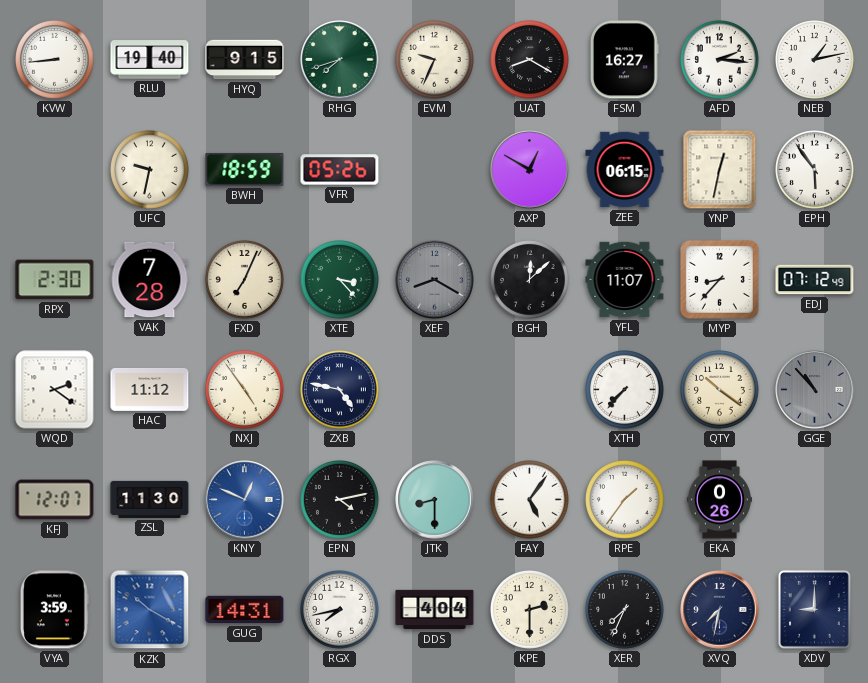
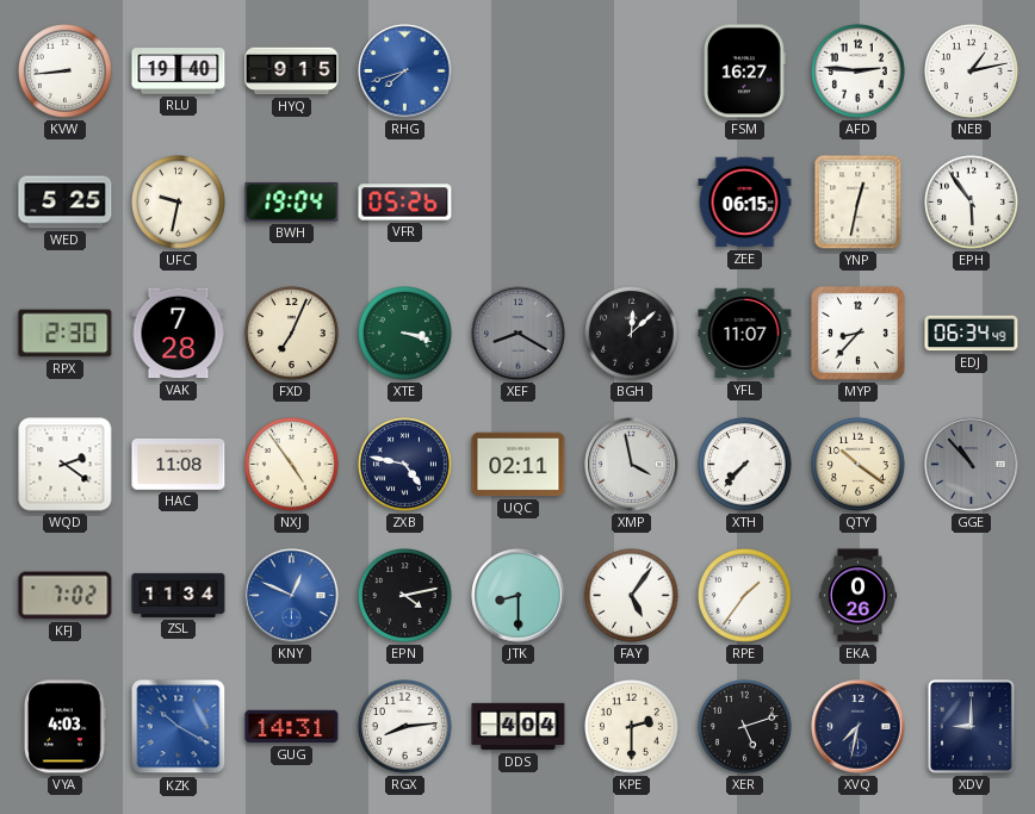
RHG dial: green -> blue
EVM: 9:34 -> none
UAT: 8:20 -> none
AFD: 2:16 -> 2:46
WED: none -> 5:25
BWH: 18:59 -> 19:04
AXP: 12:50 -> none
XTE: 3:23 -> 3:18
EDJ: 07:12 -> 06:34
HAC: 11:12 -> 11:08
UQC: none -> 02:11
XMP: none -> 3:58
KFJ: 12:07 -> 7:02
ZSL: 11:30 -> 11:34
VYA: 3:59 -> 4:03
RGX: 7:43 -> 8:14
XER: 7:34 -> 5:12
